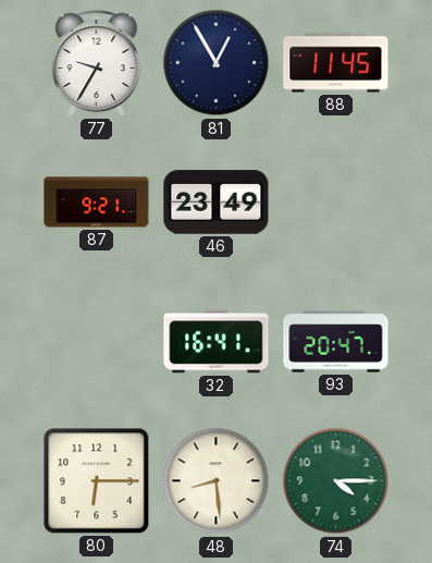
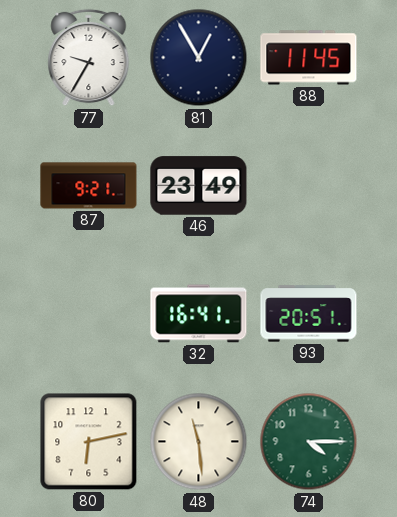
93: 20:47 -> 20:51
80: 6:15 -> 6:13
48: 8:29 -> 11:29
